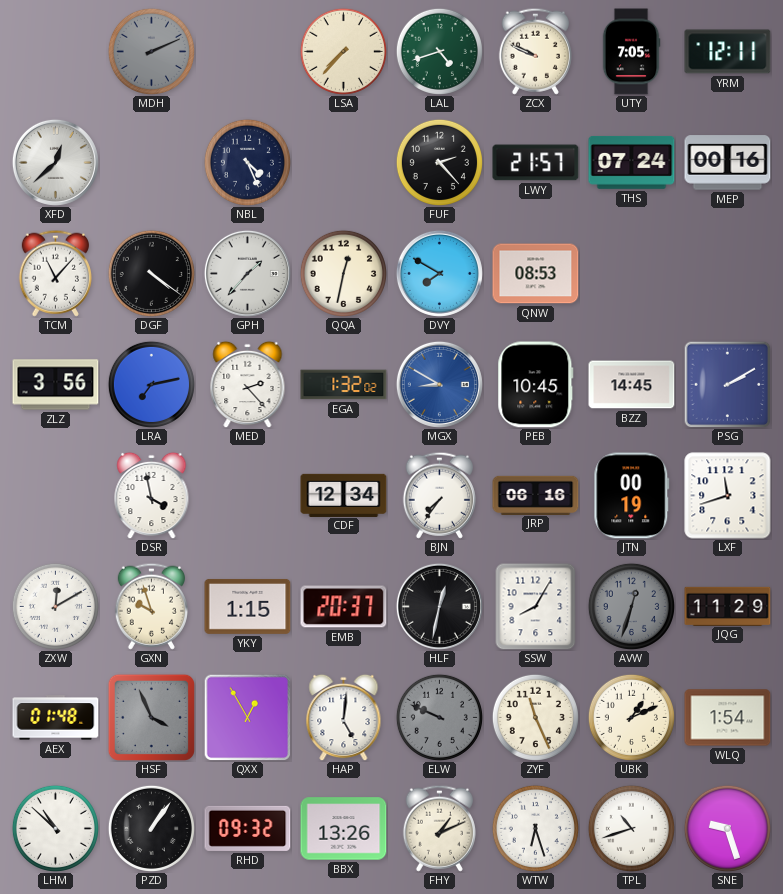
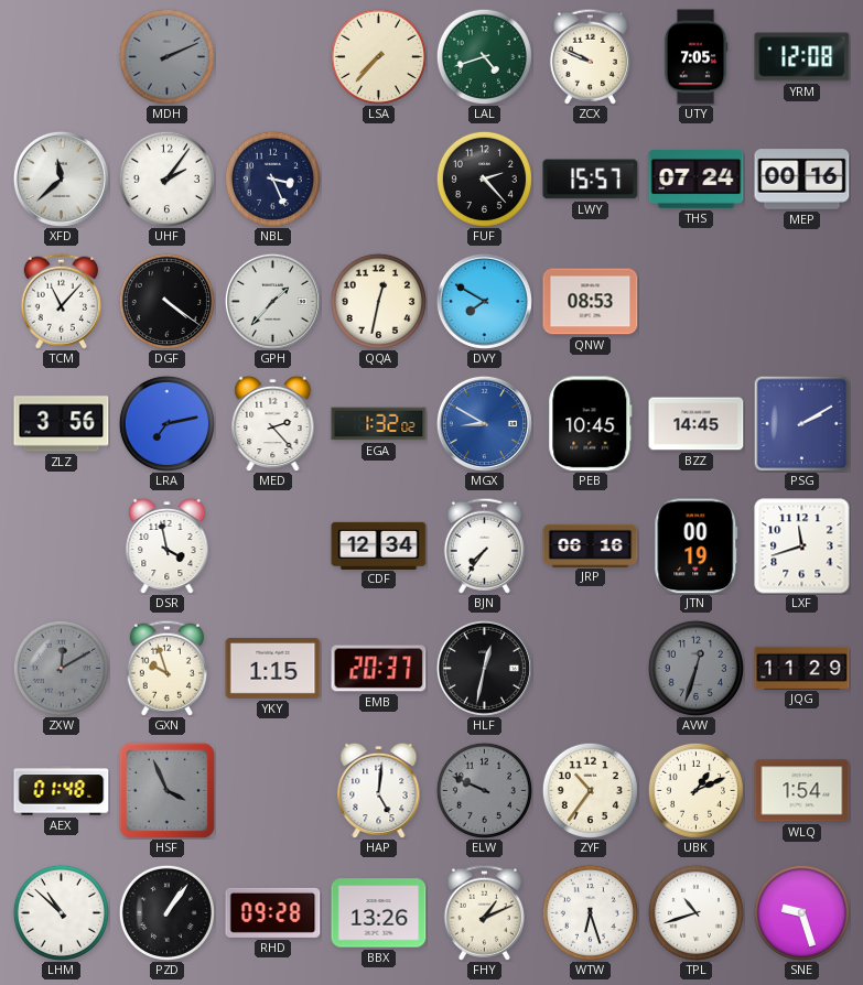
YRM: 12:11 -> 12:08
XFD: 12:38 -> 11:38
UHF: none -> 2:06
NBL: 4:26 -> 3:26
LWY: 21:57 -> 15:57
ZXW dial: white -> grey
SSW: 8:05 -> none
QXX: 12:55 -> none
ZYF: 11:26 -> 10:36
RHD: 09:32 -> 09:28
